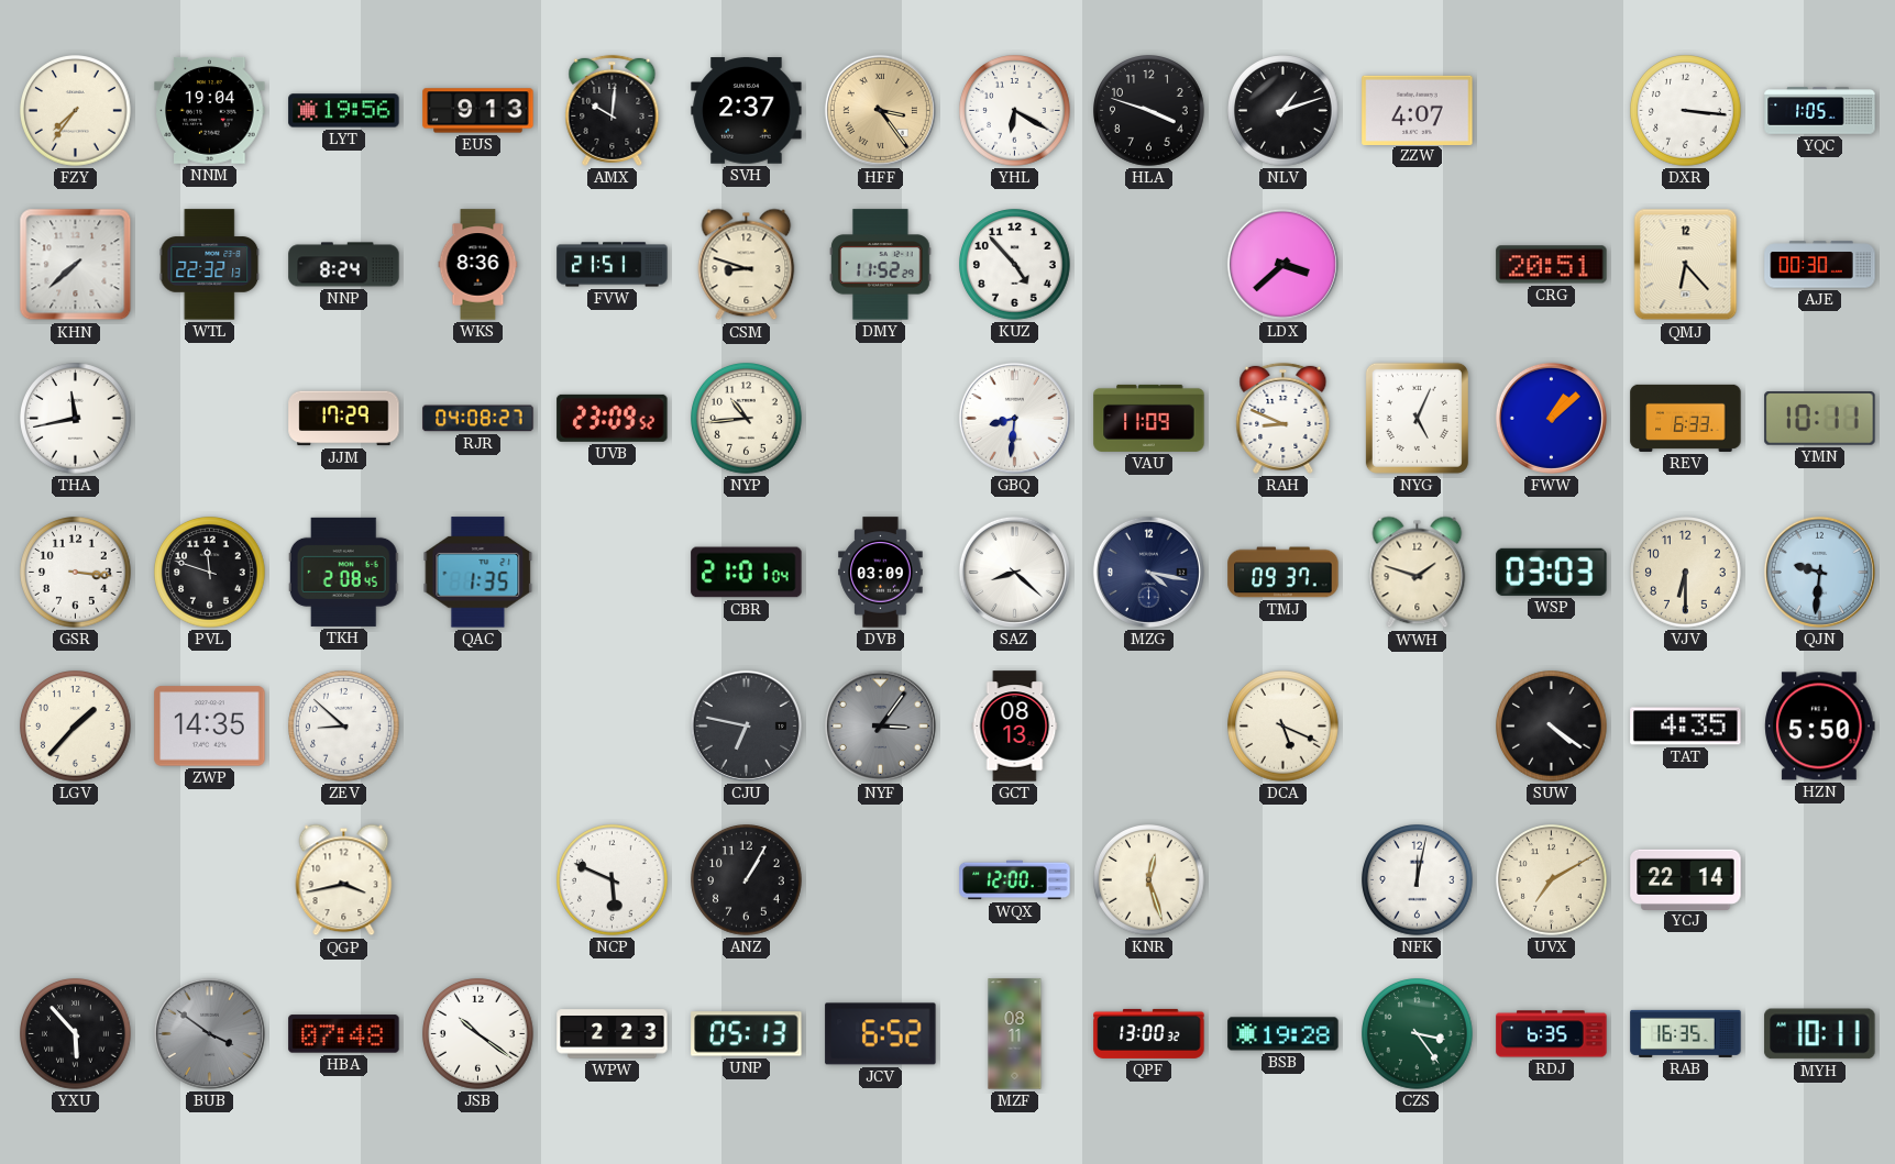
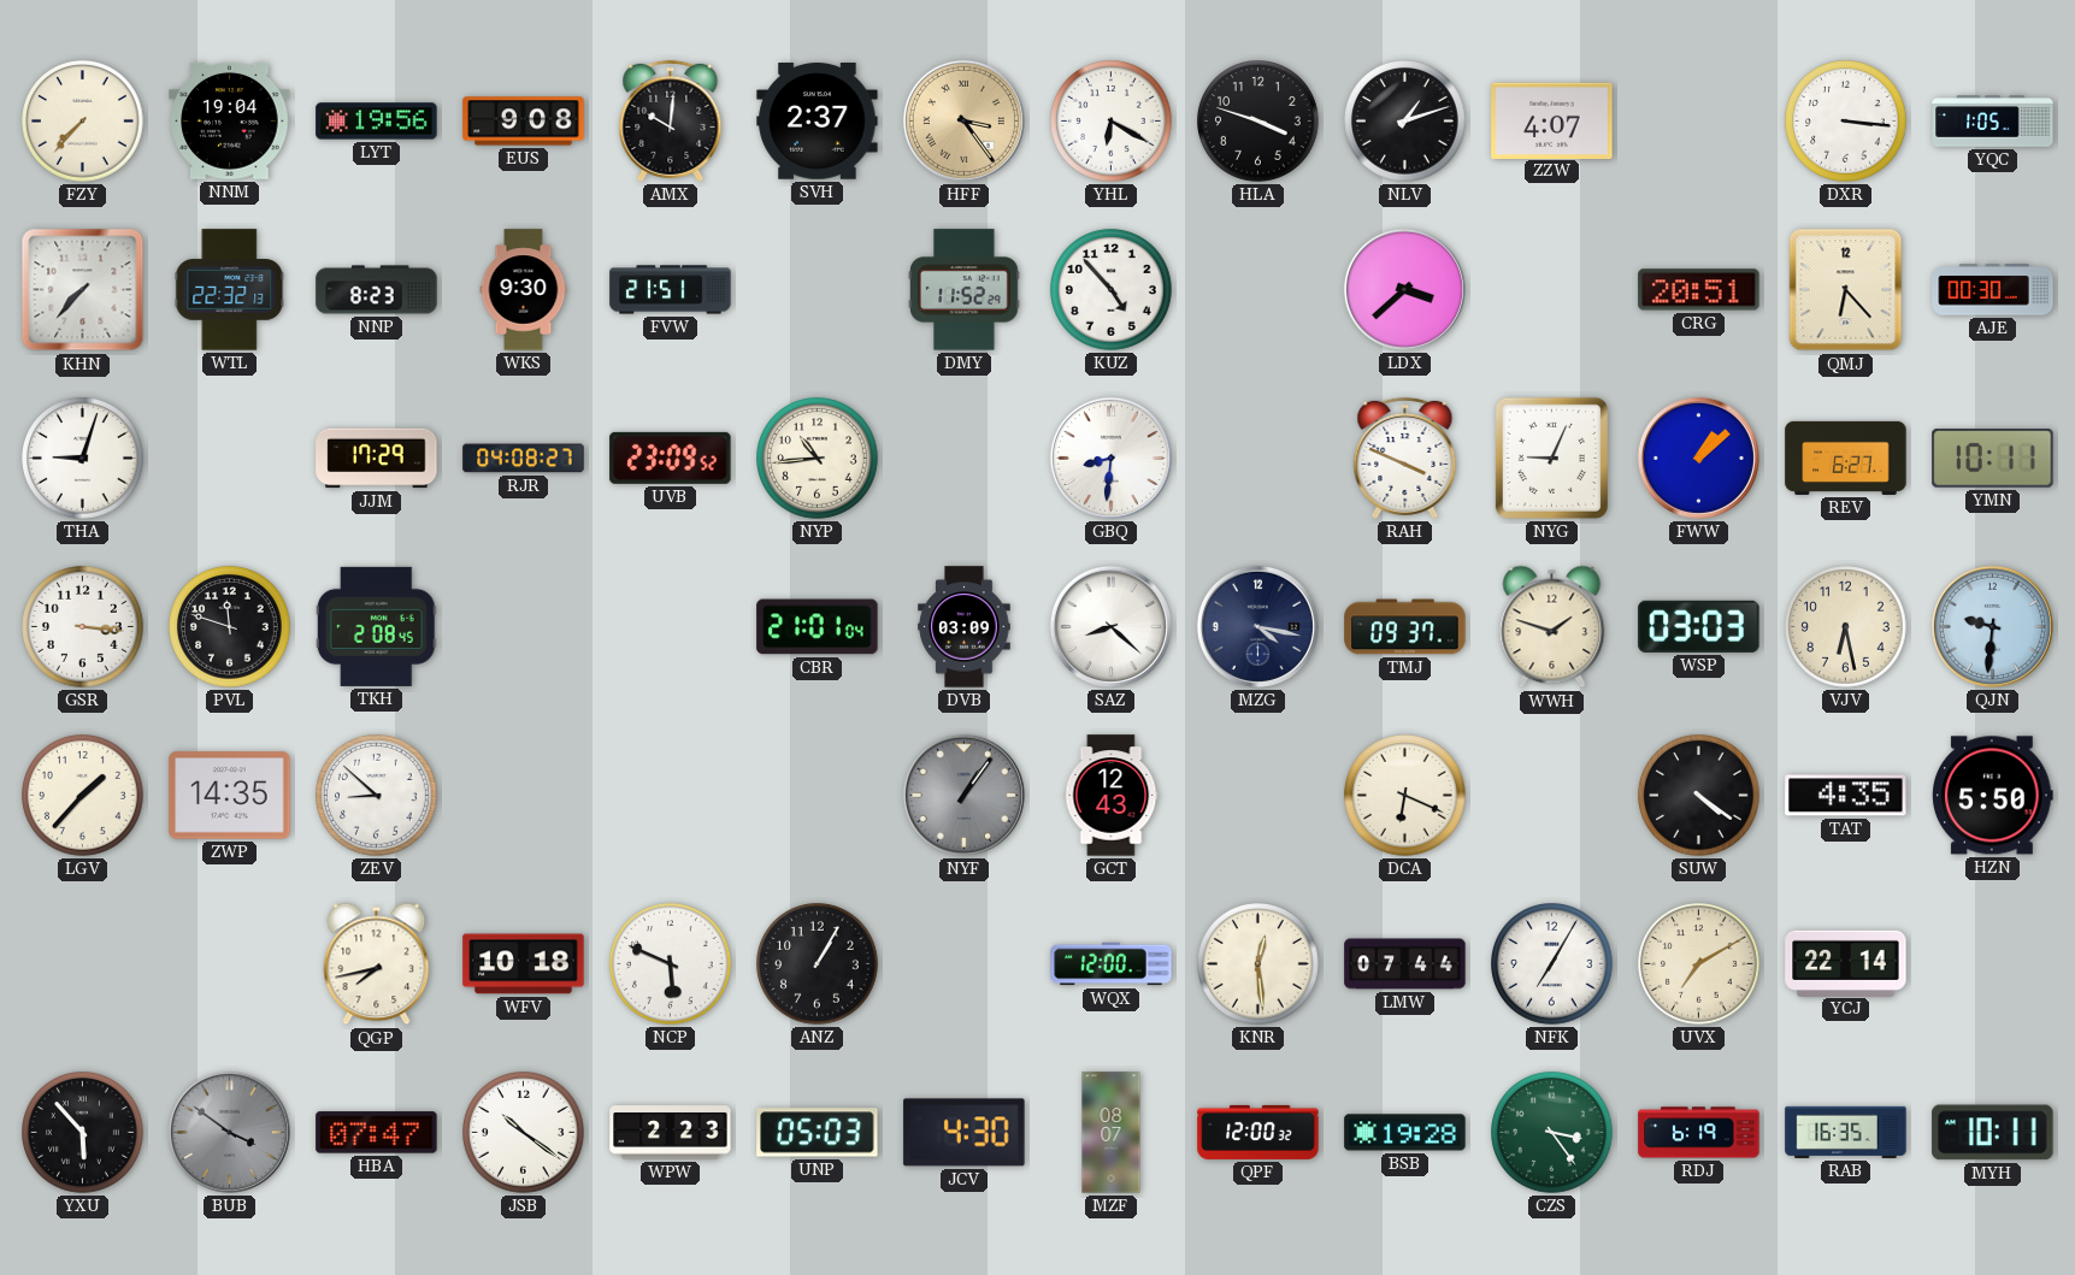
FZY: 7:36 -> 7:37
EUS: 9:13 -> 9:08
KHN: 7:38 -> 7:37
NNP: 8:24 -> 8:23
WKS: 8:36 -> 9:30
CSM: 8:48 -> none
THA: 11:43 -> 9:03
VAU: 11:09 -> none
RAH: 8:49 -> 3:49
NYG: 5:04 -> 9:04
REV: 6:33 -> 6:27
QAC: 1:35 -> none
VJV: 6:30 -> 6:28
CJU: 6:47 -> none
NYF: 3:06 -> 1:06
GCT: 08:13 -> 12:43
DCA: 5:19 -> 6:19
QGP: 3:43 -> 7:43
WFV: none -> 10:18
KNR: 12:27 -> 12:29
LMW: none -> 07:44
NFK: 12:02 -> 7:05
HBA: 07:48 -> 07:47
UNP: 05:13 -> 05:03
JCV: 6:52 -> 4:30
MZF: 08:11 -> 08:07
QPF: 13:00 -> 12:00
RDJ: 6:35 -> 6:19
